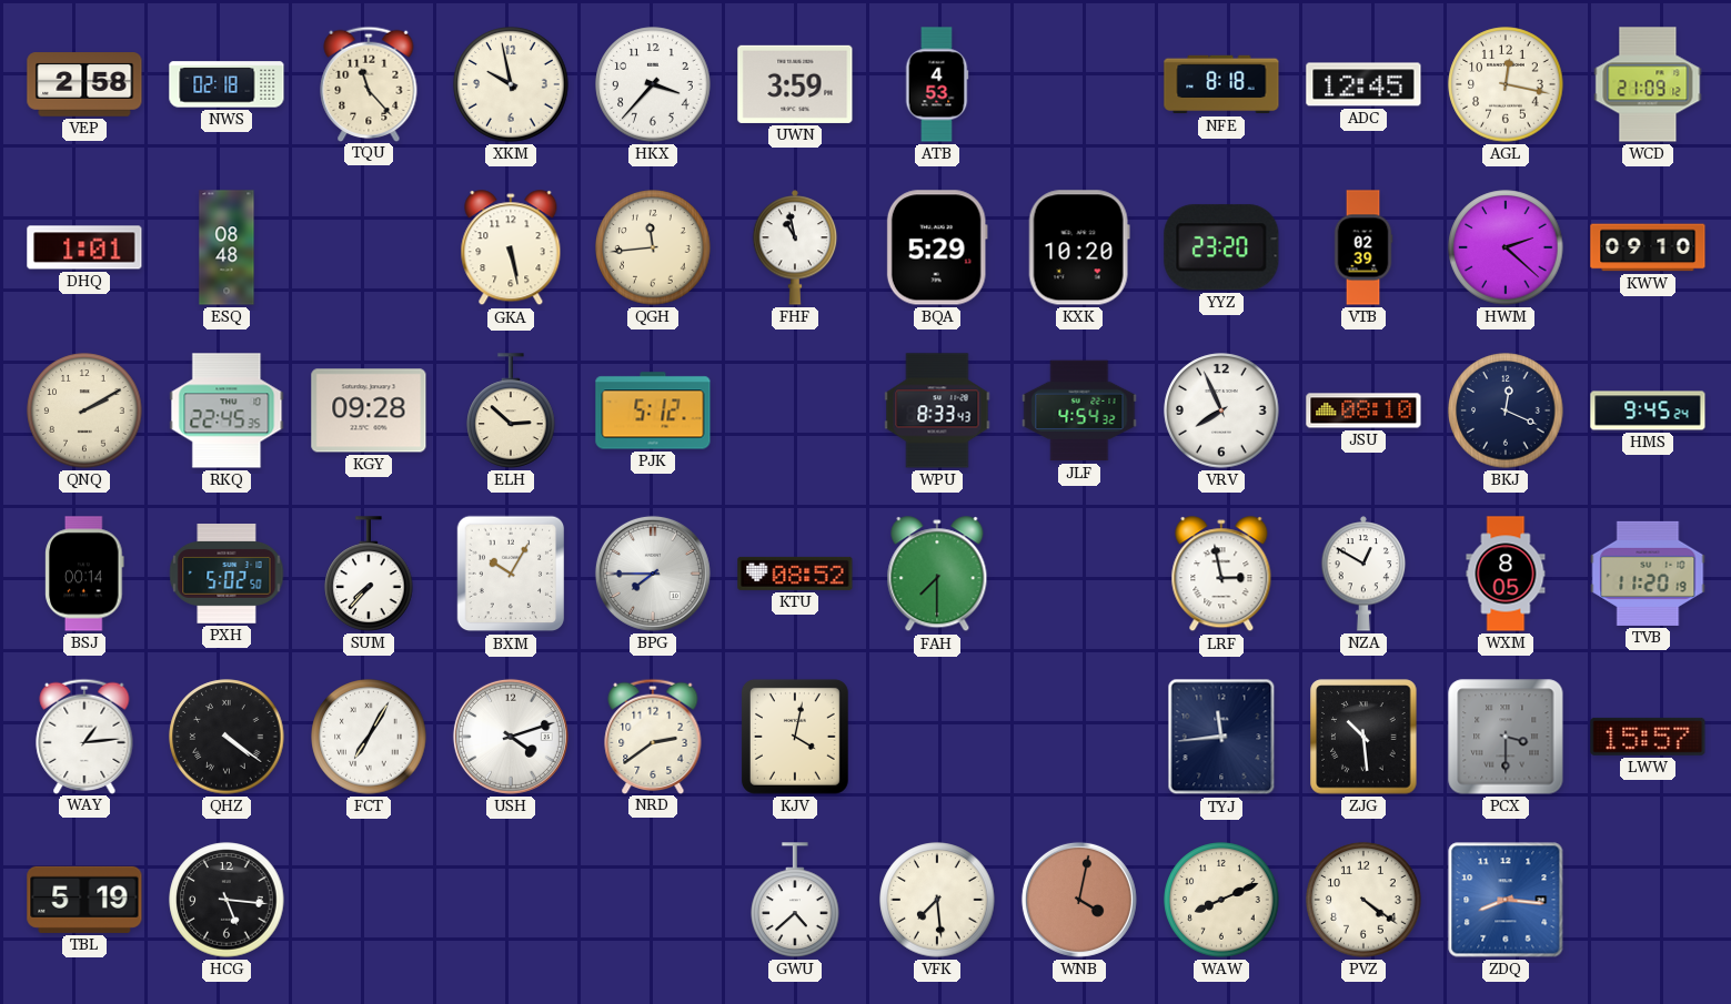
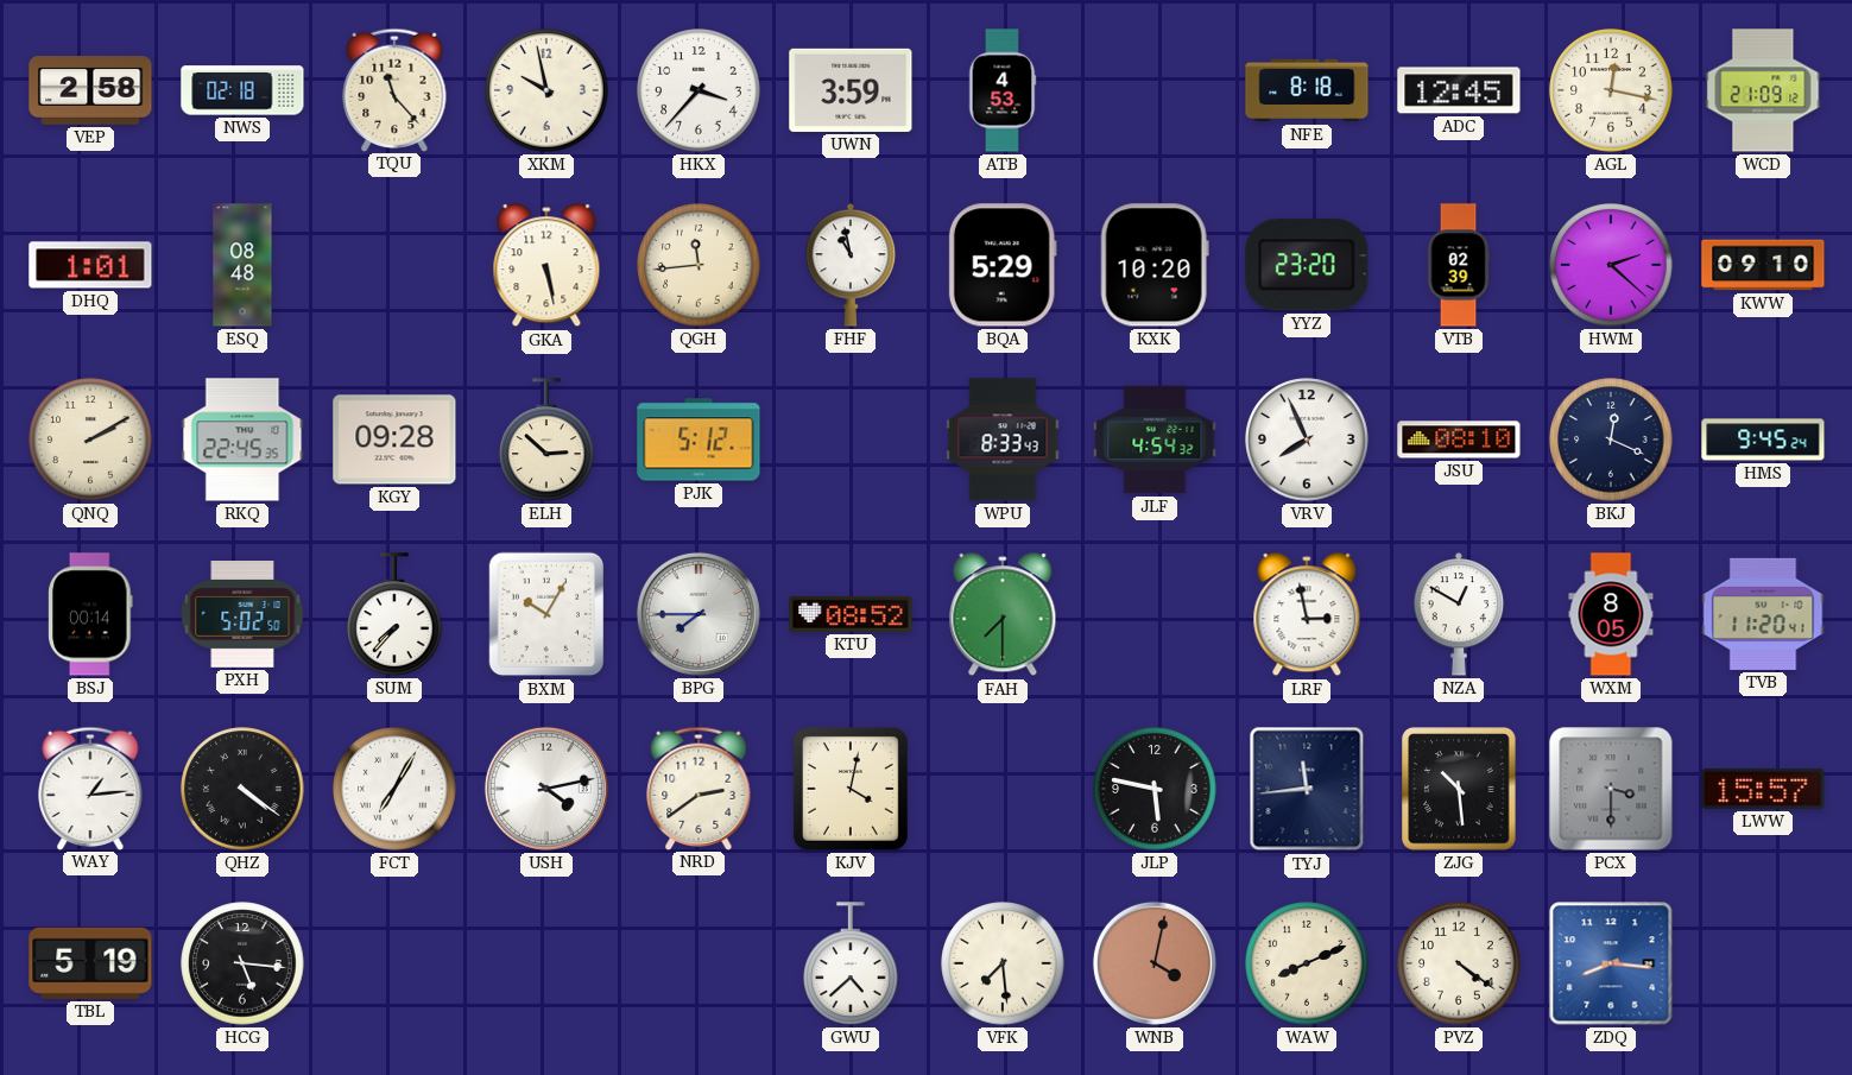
TVB: 11:20:19 -> 11:20:41
USH: 4:12 -> 4:13
JLP: none -> 5:47
